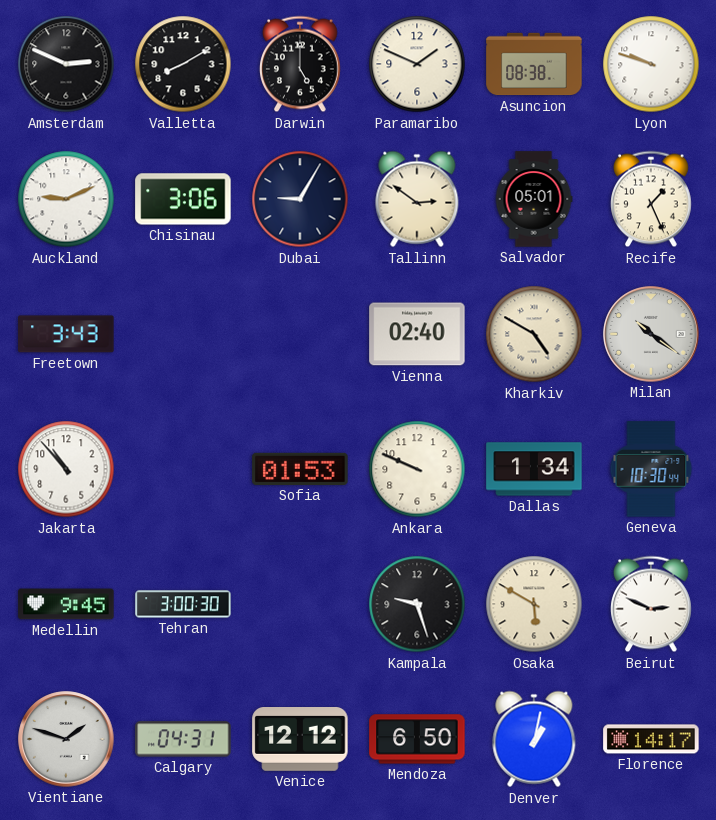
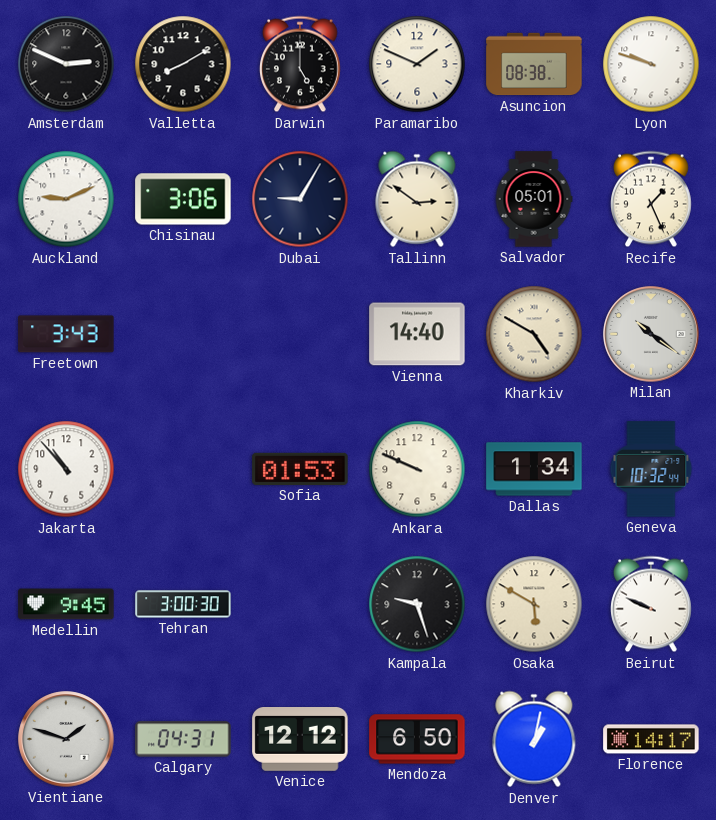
Vienna: 02:40 -> 14:40
Geneva: 10:30 -> 10:32
Beirut: 2:49 -> 9:49
